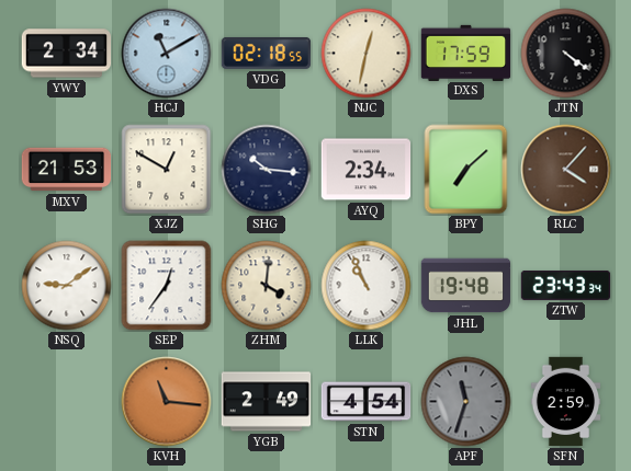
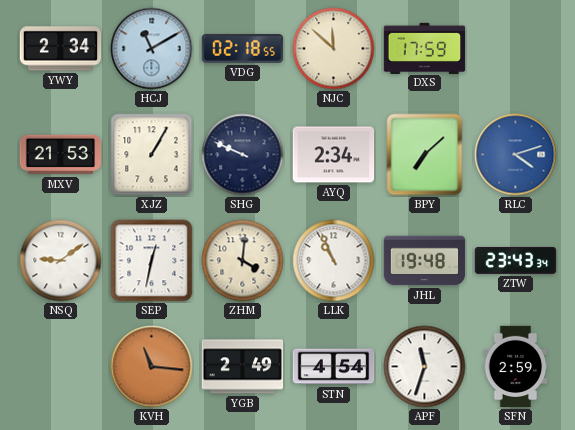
NJC: 12:32 -> 11:52
JTN: 4:21 -> none
XJZ: 12:50 -> 1:05
SHG: 10:16 -> 9:49
RLC: 4:07 -> 4:12
RLC dial: brown -> blue
SEP: 12:36 -> 12:32
APF dial: grey -> white
